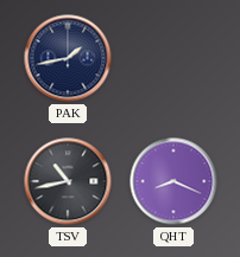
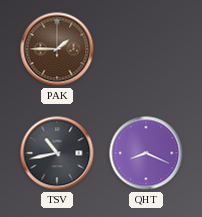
PAK: 1:43 -> 1:45
PAK dial: navy -> brown
